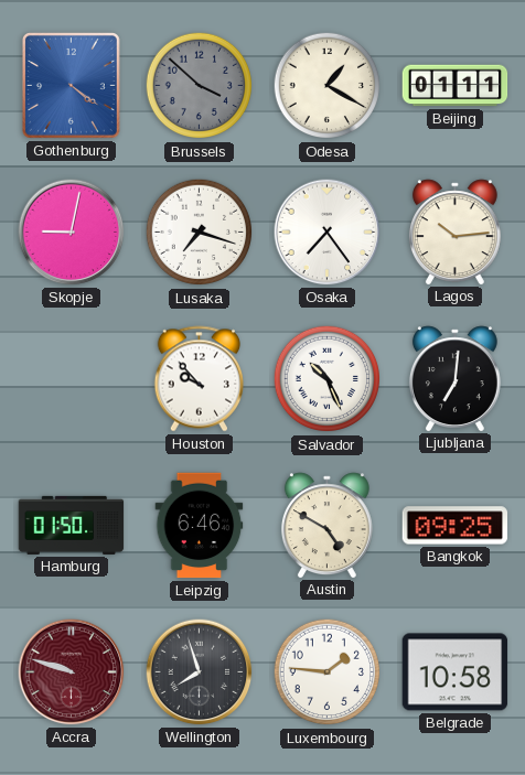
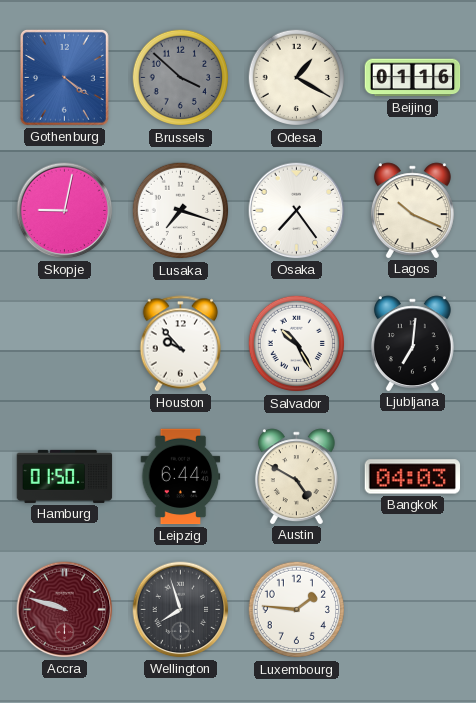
Beijing: 01:11 -> 01:16
Lagos: 10:14 -> 10:19
Salvador: 10:26 -> 10:25
Leipzig: 6:46 -> 6:44
Bangkok: 09:25 -> 04:03
Belgrade: 10:58 -> none
